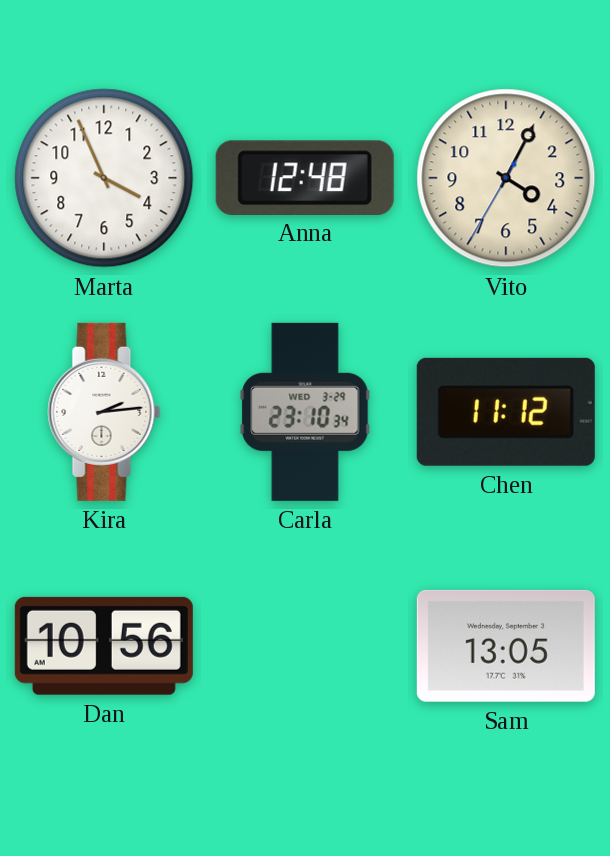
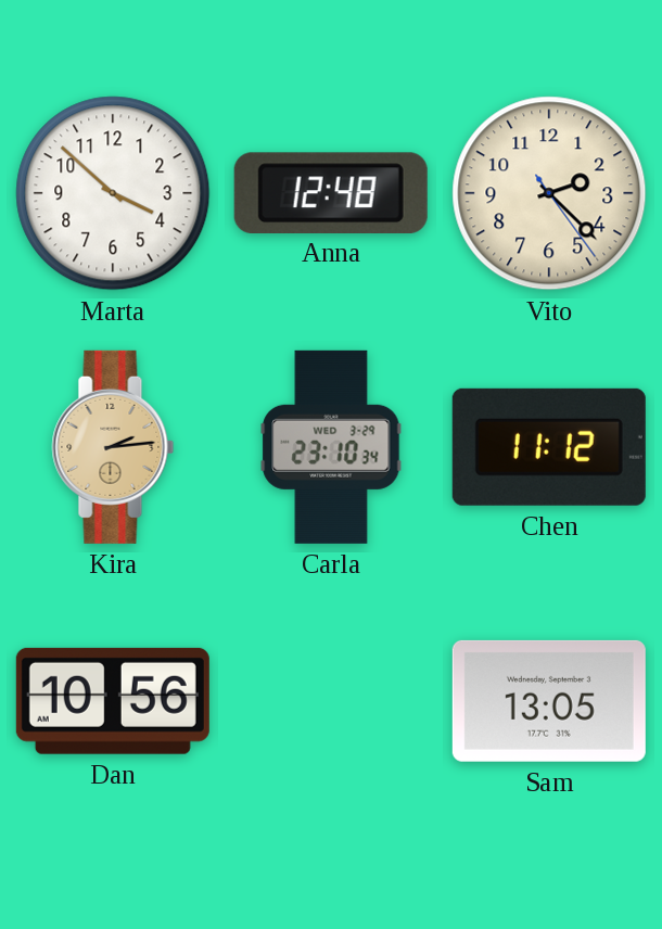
Marta: 3:56 -> 3:52
Vito: 4:04 -> 2:22
Kira dial: white -> champagne
